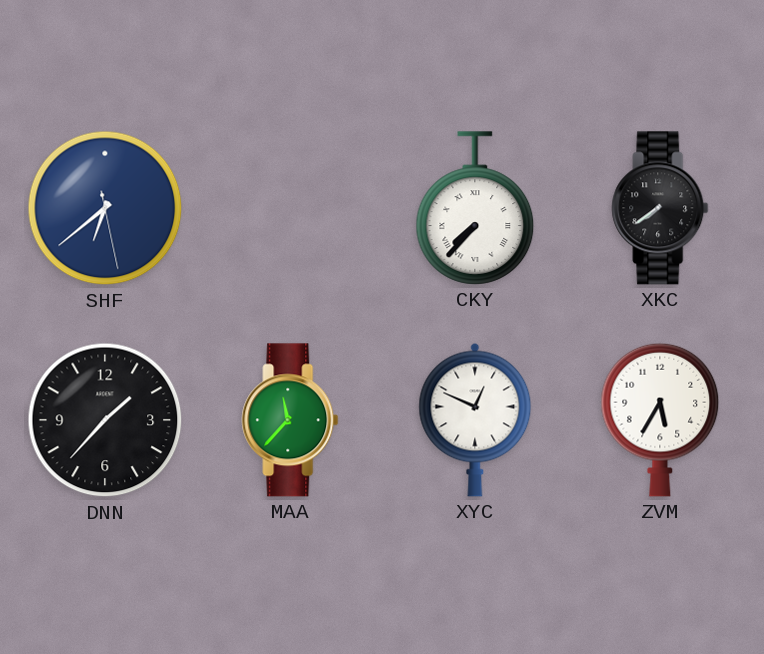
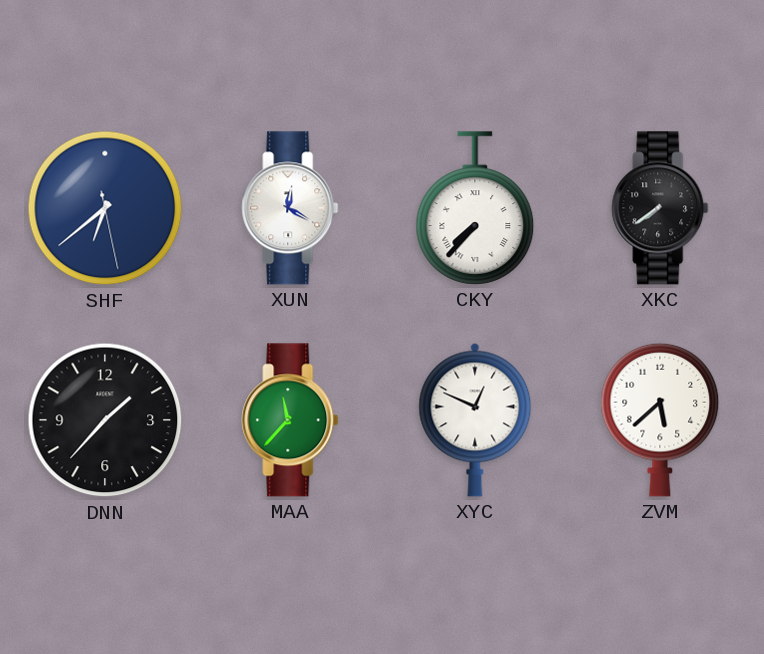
XUN: none -> 12:20
ZVM: 5:35 -> 5:38
